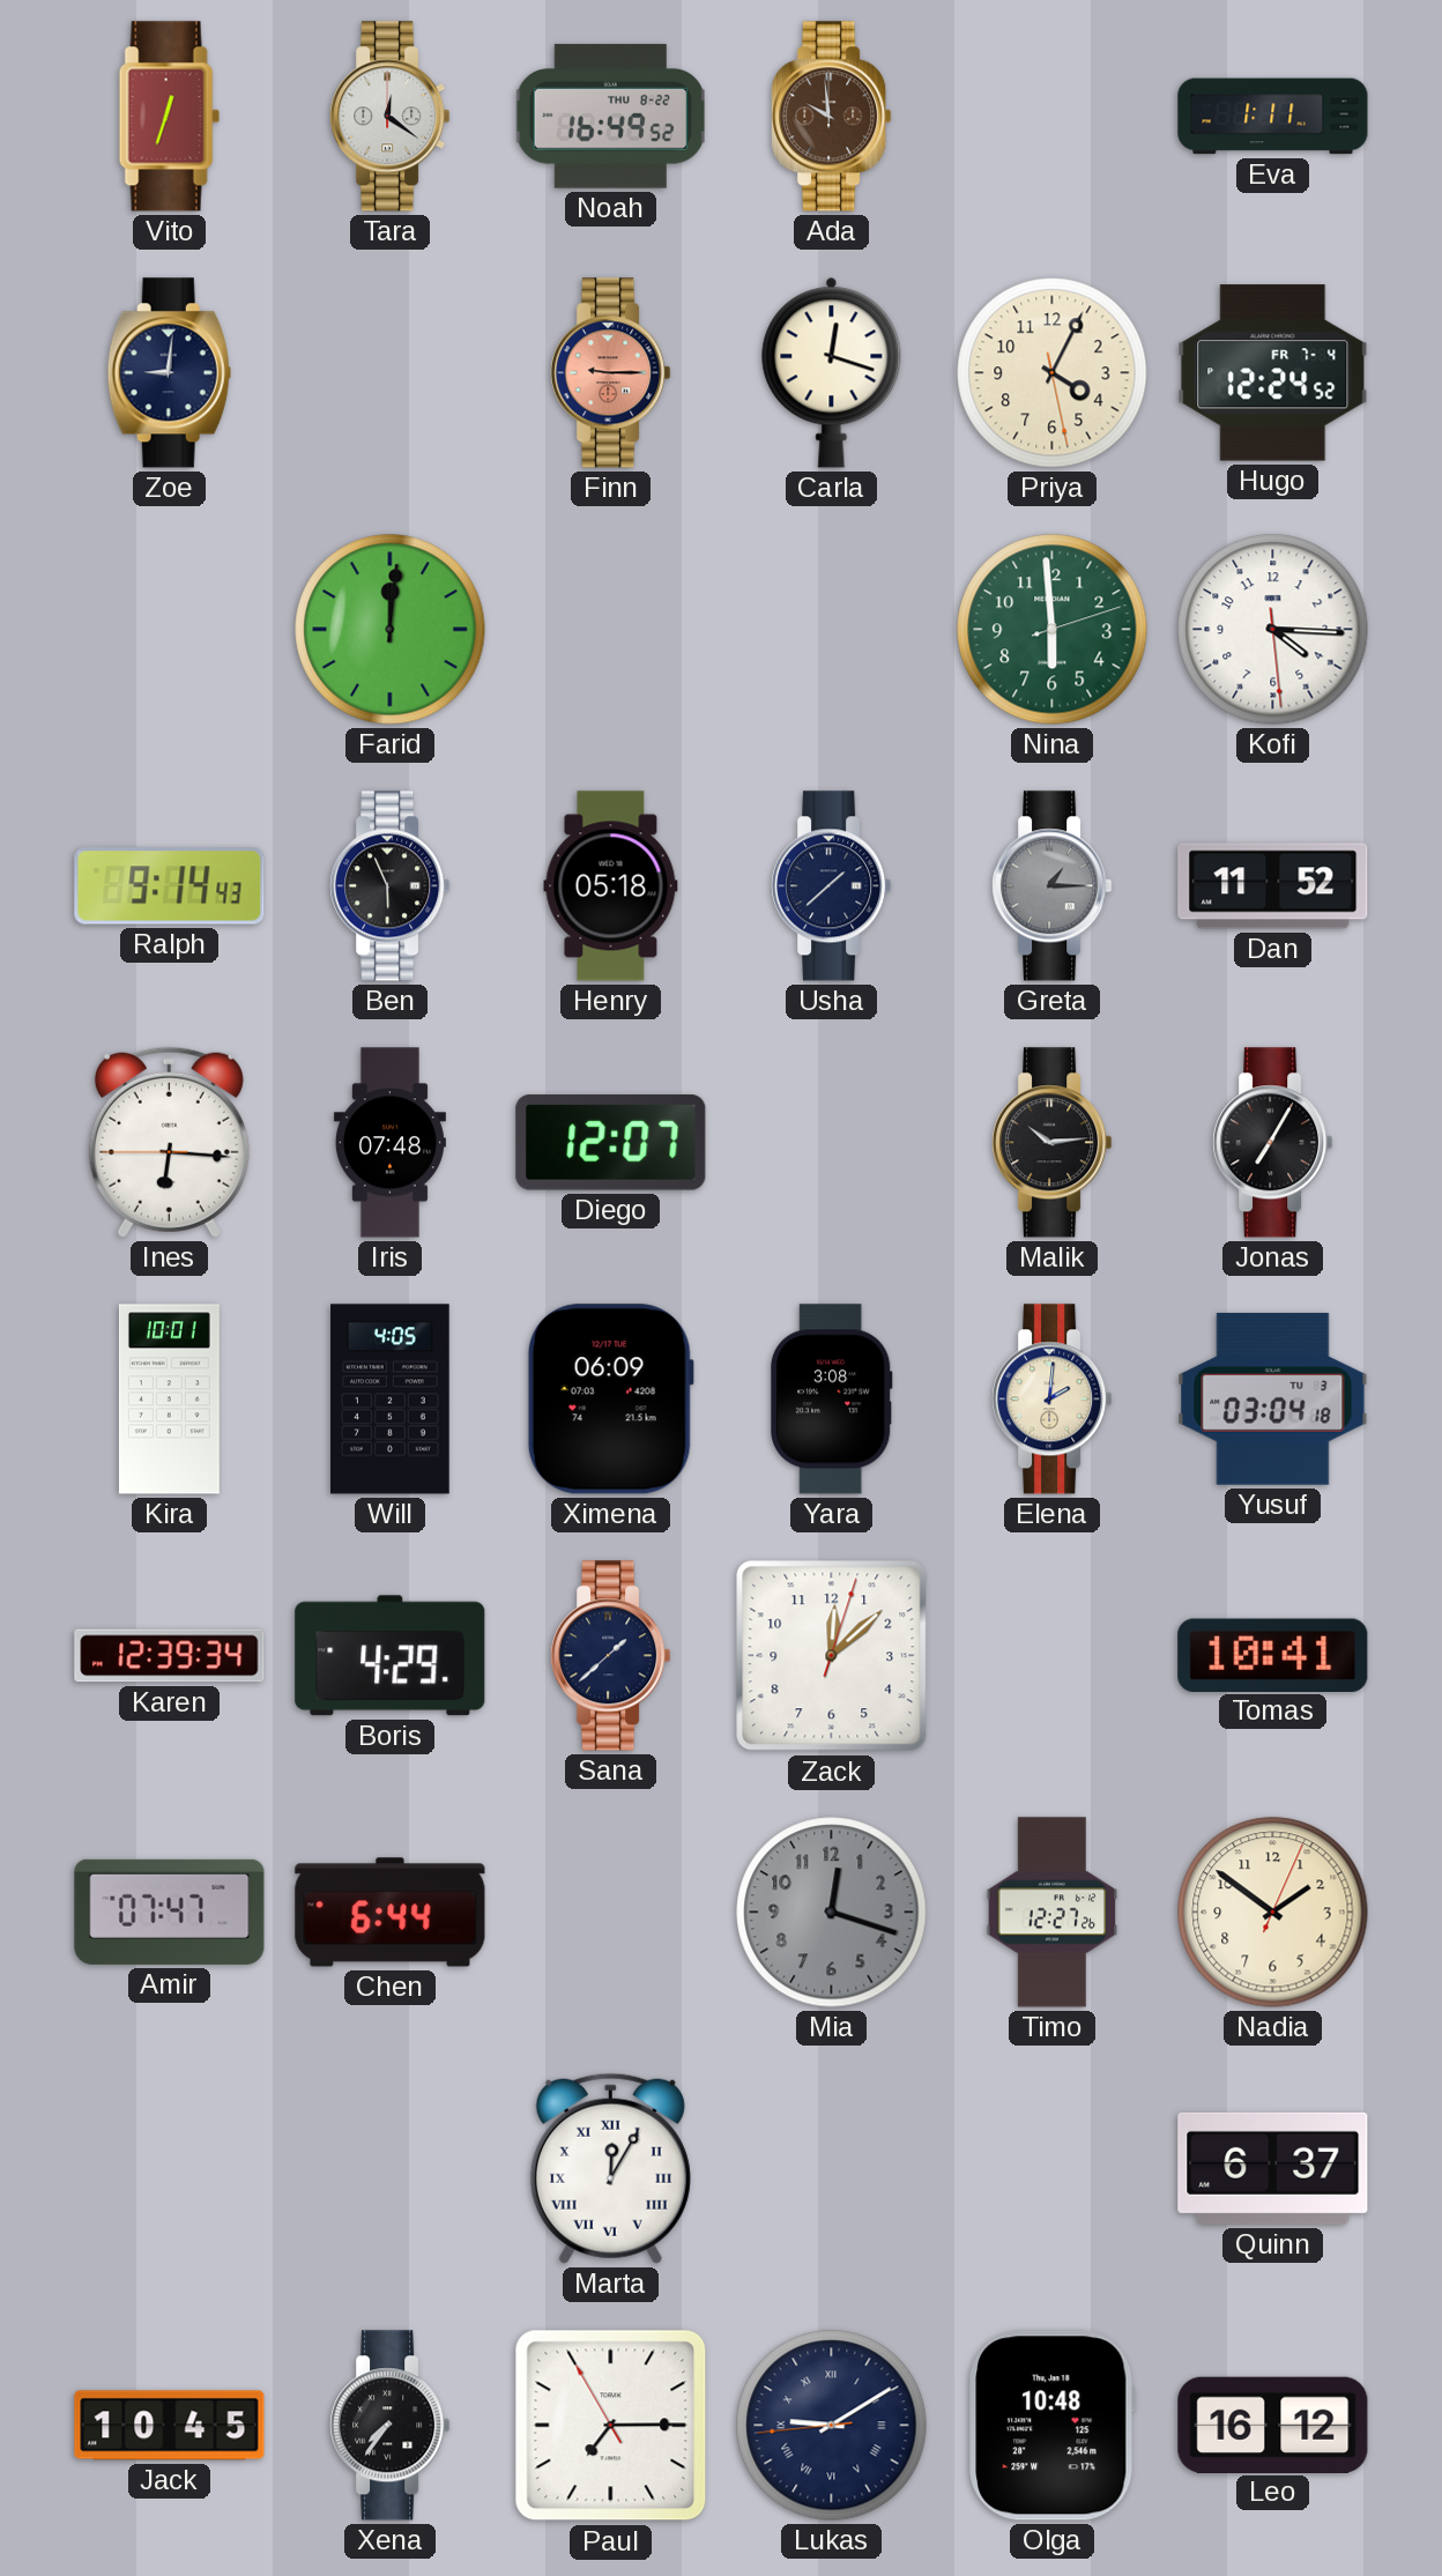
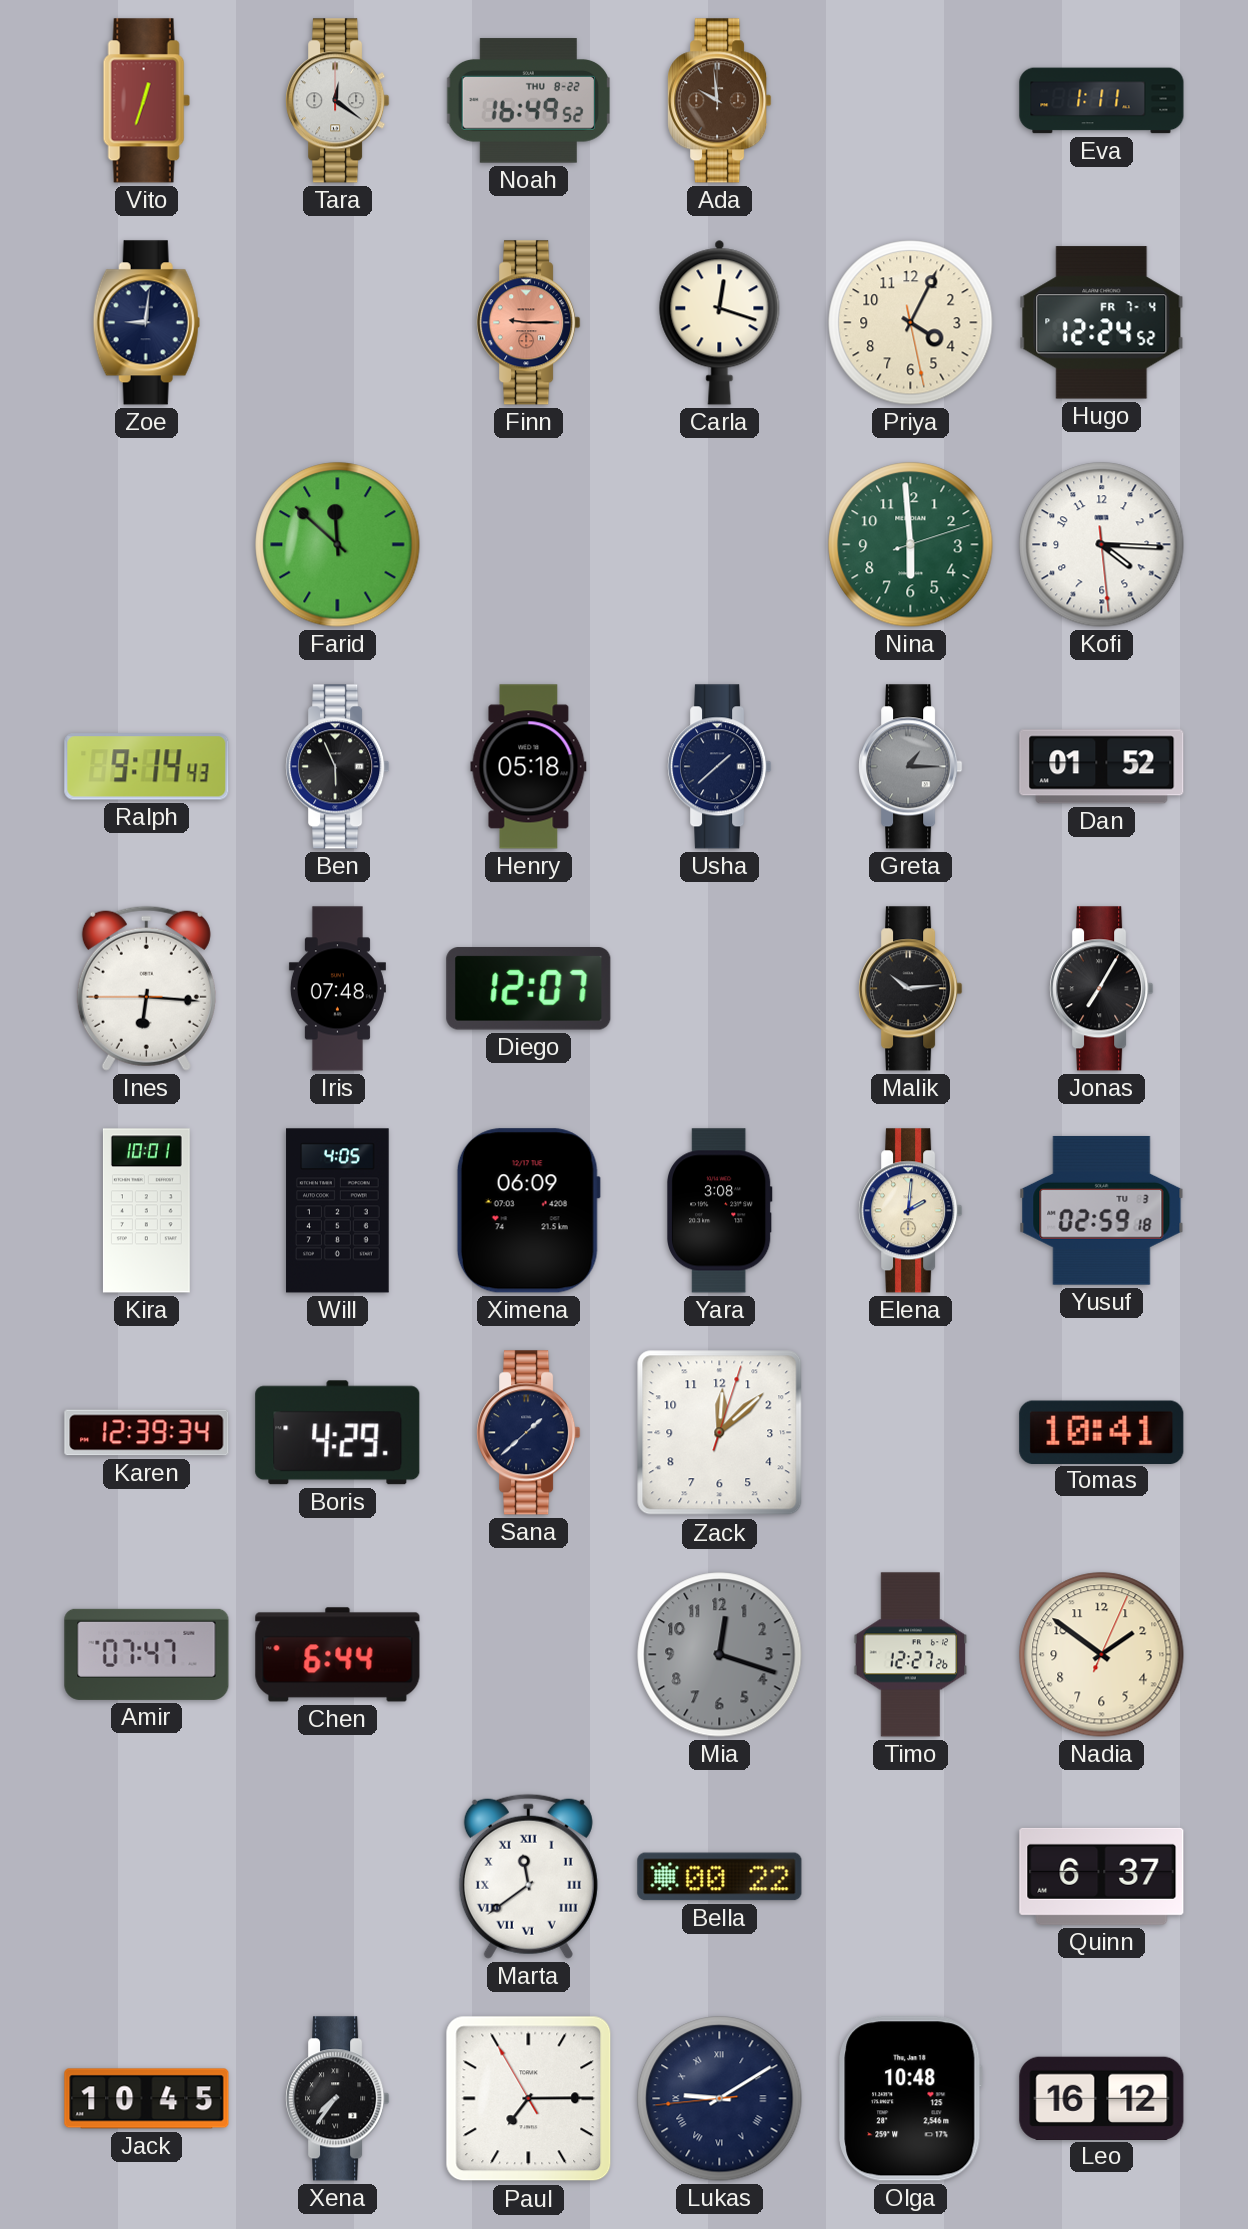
Farid: 12:01 -> 11:52
Dan: 11:52 -> 01:52
Yusuf: 03:04 -> 02:59
Marta: 12:05 -> 11:39
Bella: none -> 00:22
